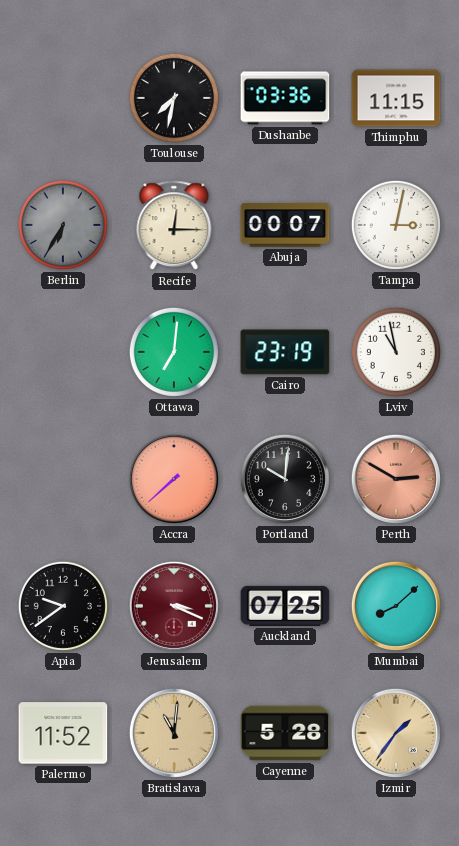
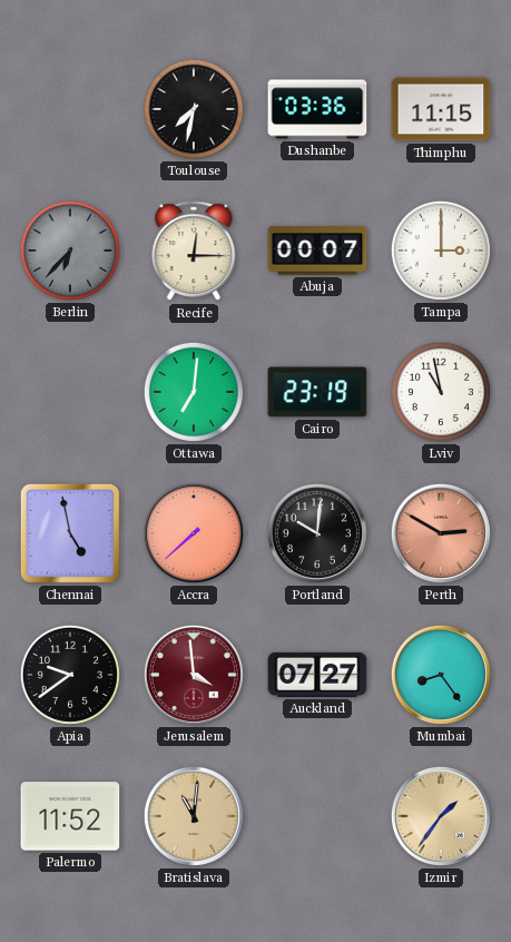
Berlin: 6:35 -> 6:37
Tampa: 3:02 -> 3:00
Chennai: none -> 4:58
Jerusalem: 3:19 -> 3:59
Auckland: 07:25 -> 07:27
Mumbai: 8:08 -> 8:24
Cayenne: 5:28 -> none
